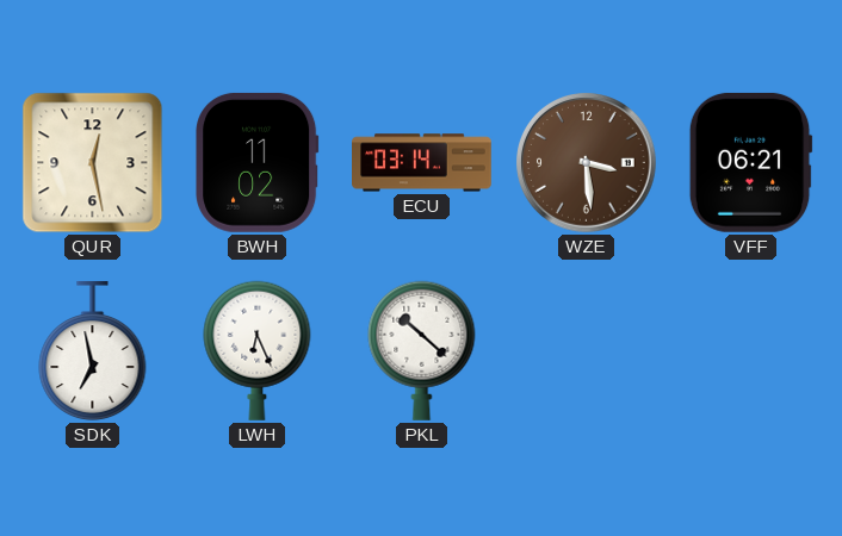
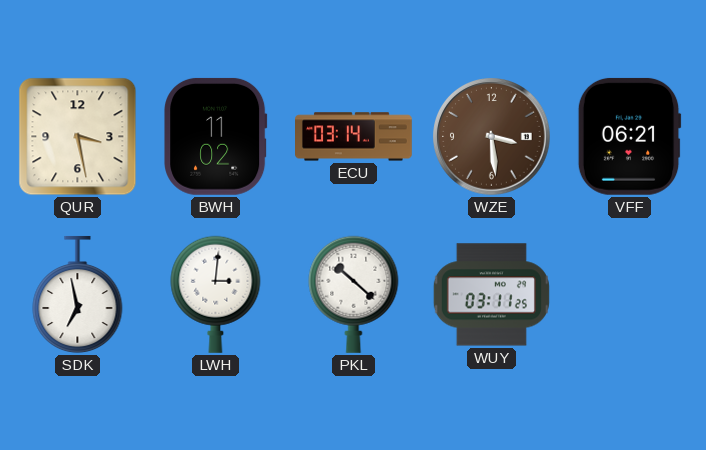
QUR: 12:28 -> 3:28
LWH: 6:26 -> 3:01
WUY: none -> 03:11
